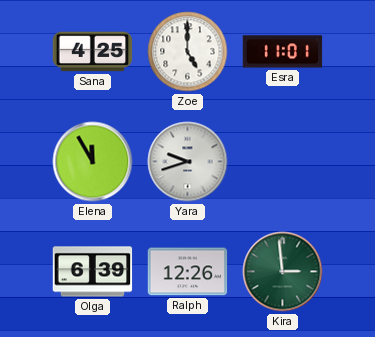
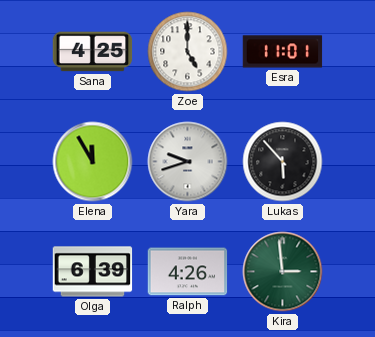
Lukas: none -> 5:53
Ralph: 12:26 -> 4:26
